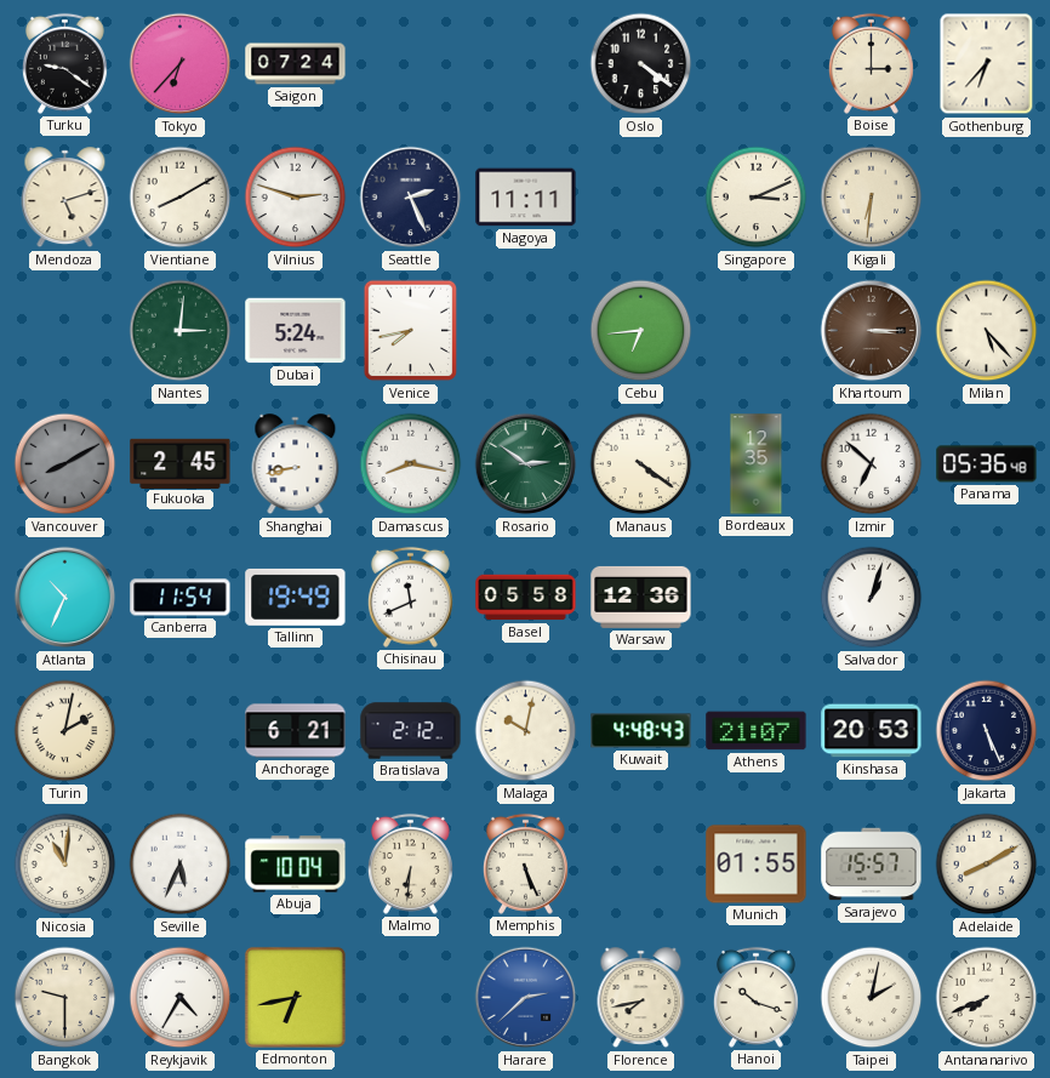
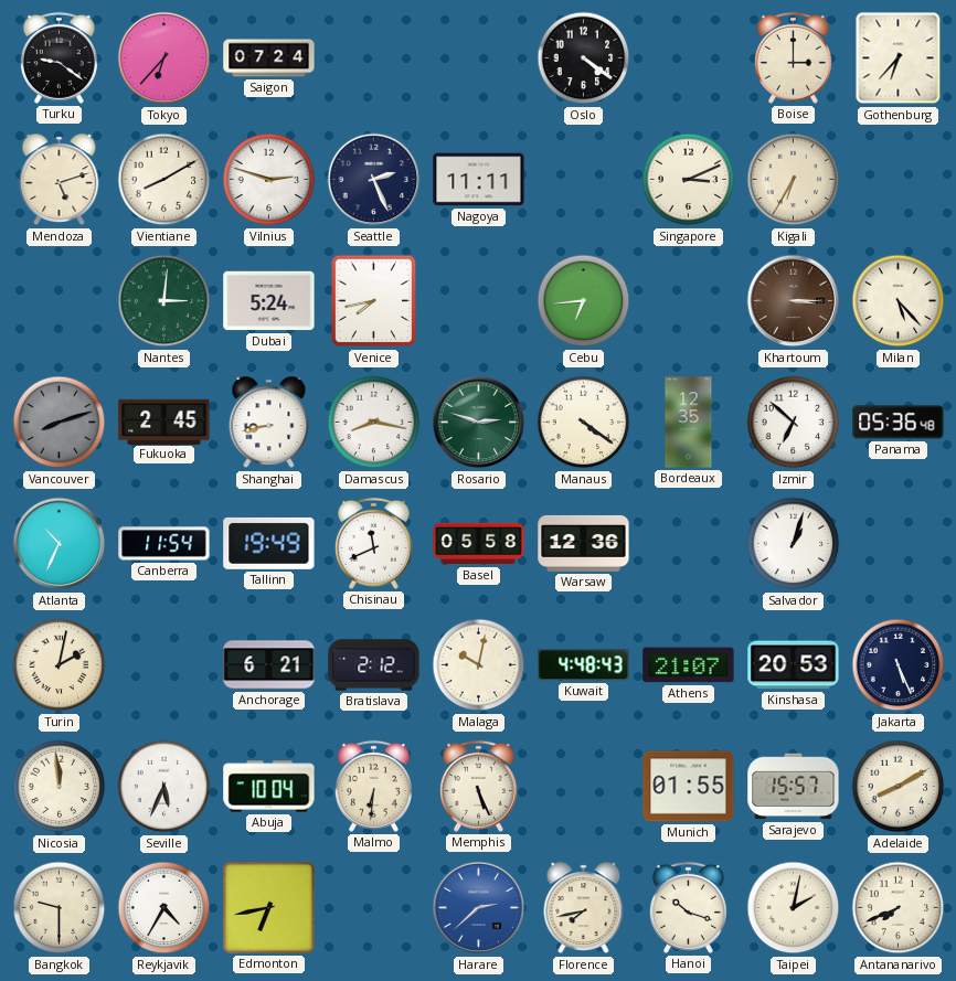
Kigali: 6:31 -> 6:35
Vancouver: 8:10 -> 8:12
Rosario: 2:51 -> 2:48
Nicosia: 11:01 -> 11:59
